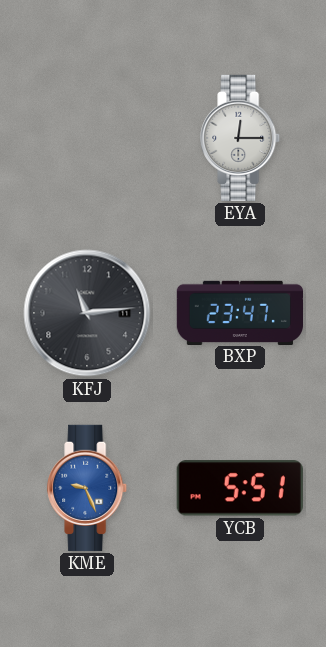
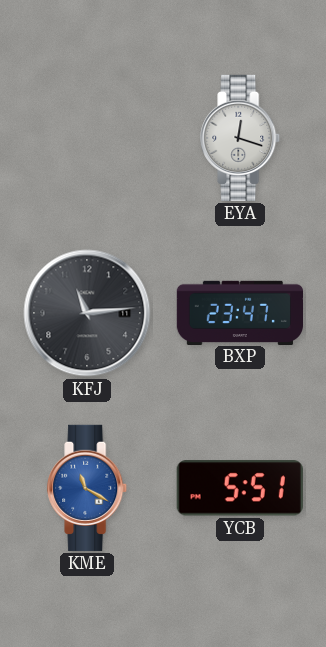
EYA: 12:15 -> 12:18
KME: 9:26 -> 11:20
